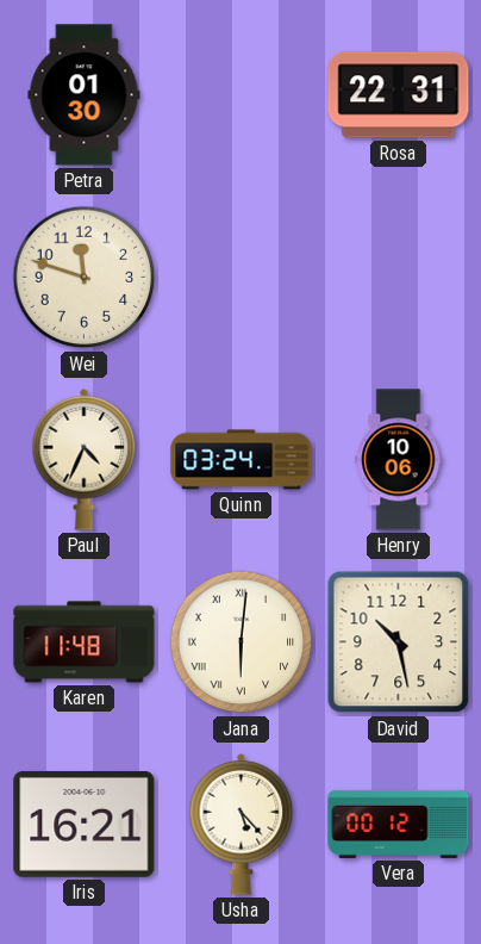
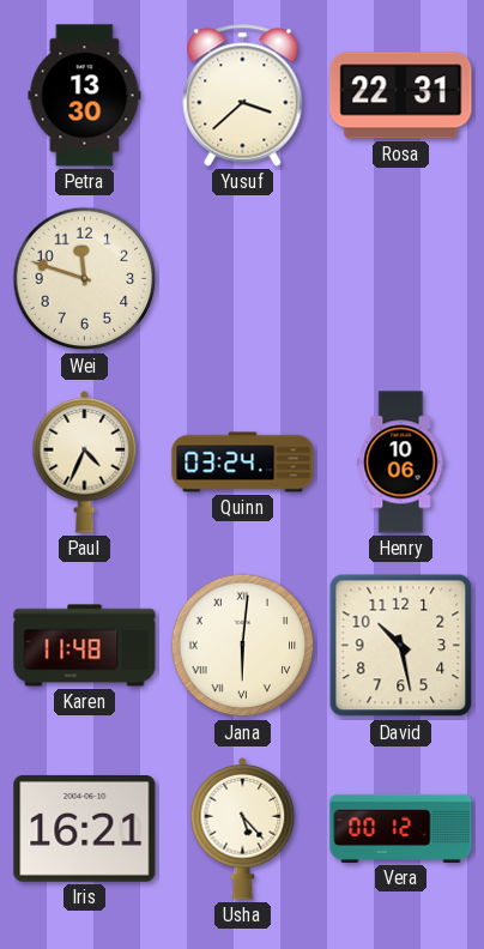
Petra: 01:30 -> 13:30
Yusuf: none -> 3:38
